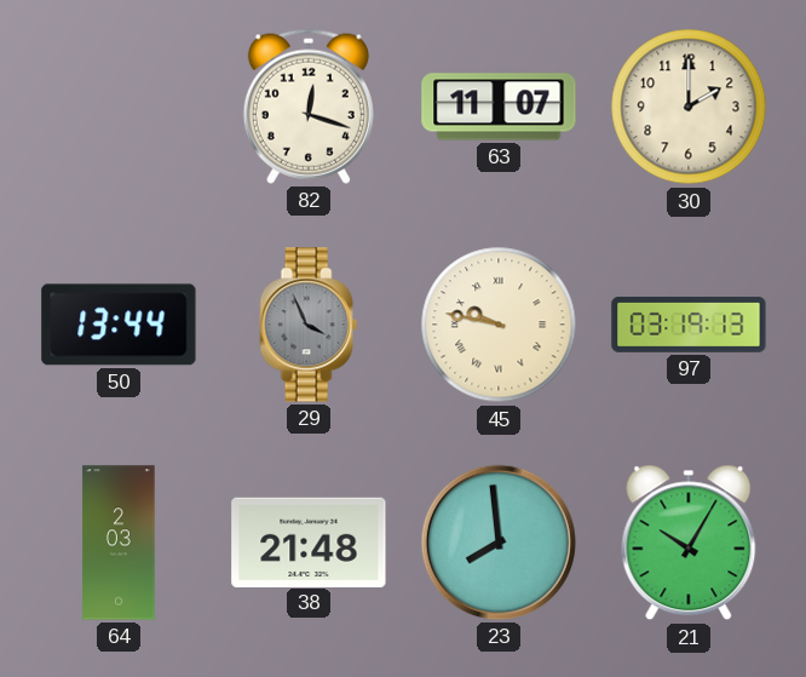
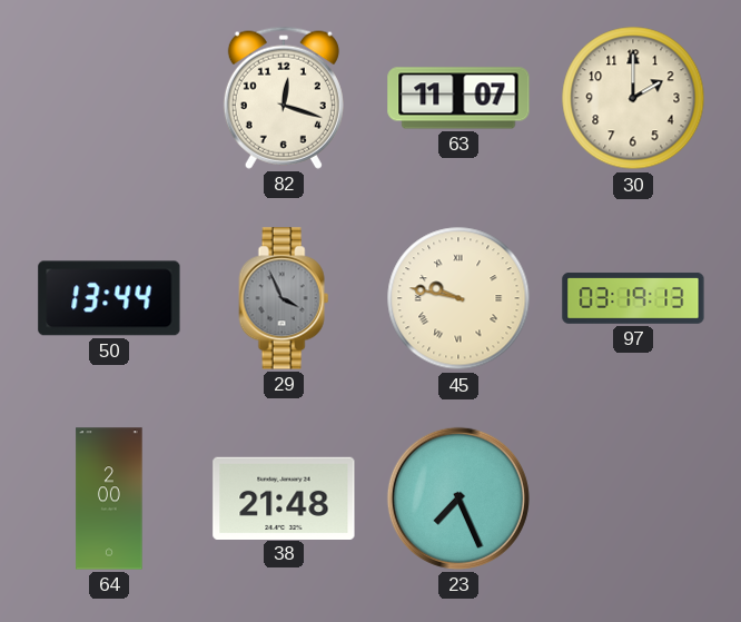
64: 2:03 -> 2:00
23: 7:59 -> 7:26
21: 10:05 -> none
